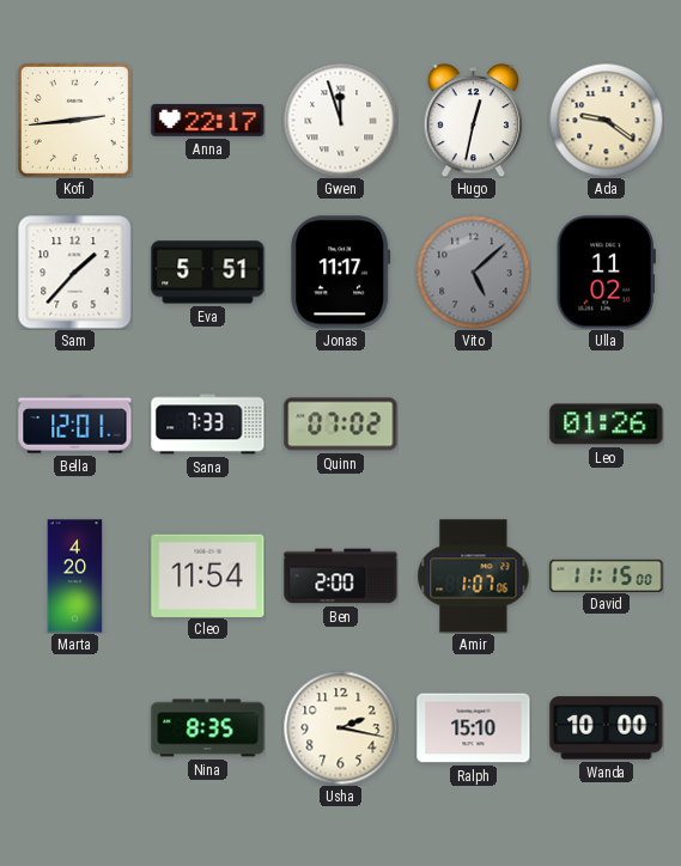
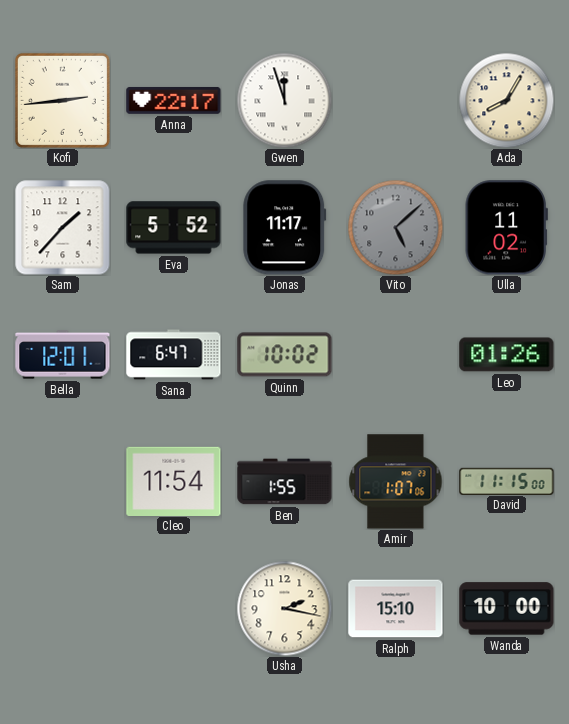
Hugo: 12:32 -> none
Ada: 9:21 -> 8:05
Eva: 5:51 -> 5:52
Sana: 7:33 -> 6:47
Quinn: 07:02 -> 10:02
Marta: 4:20 -> none
Ben: 2:00 -> 1:55
Nina: 8:35 -> none
